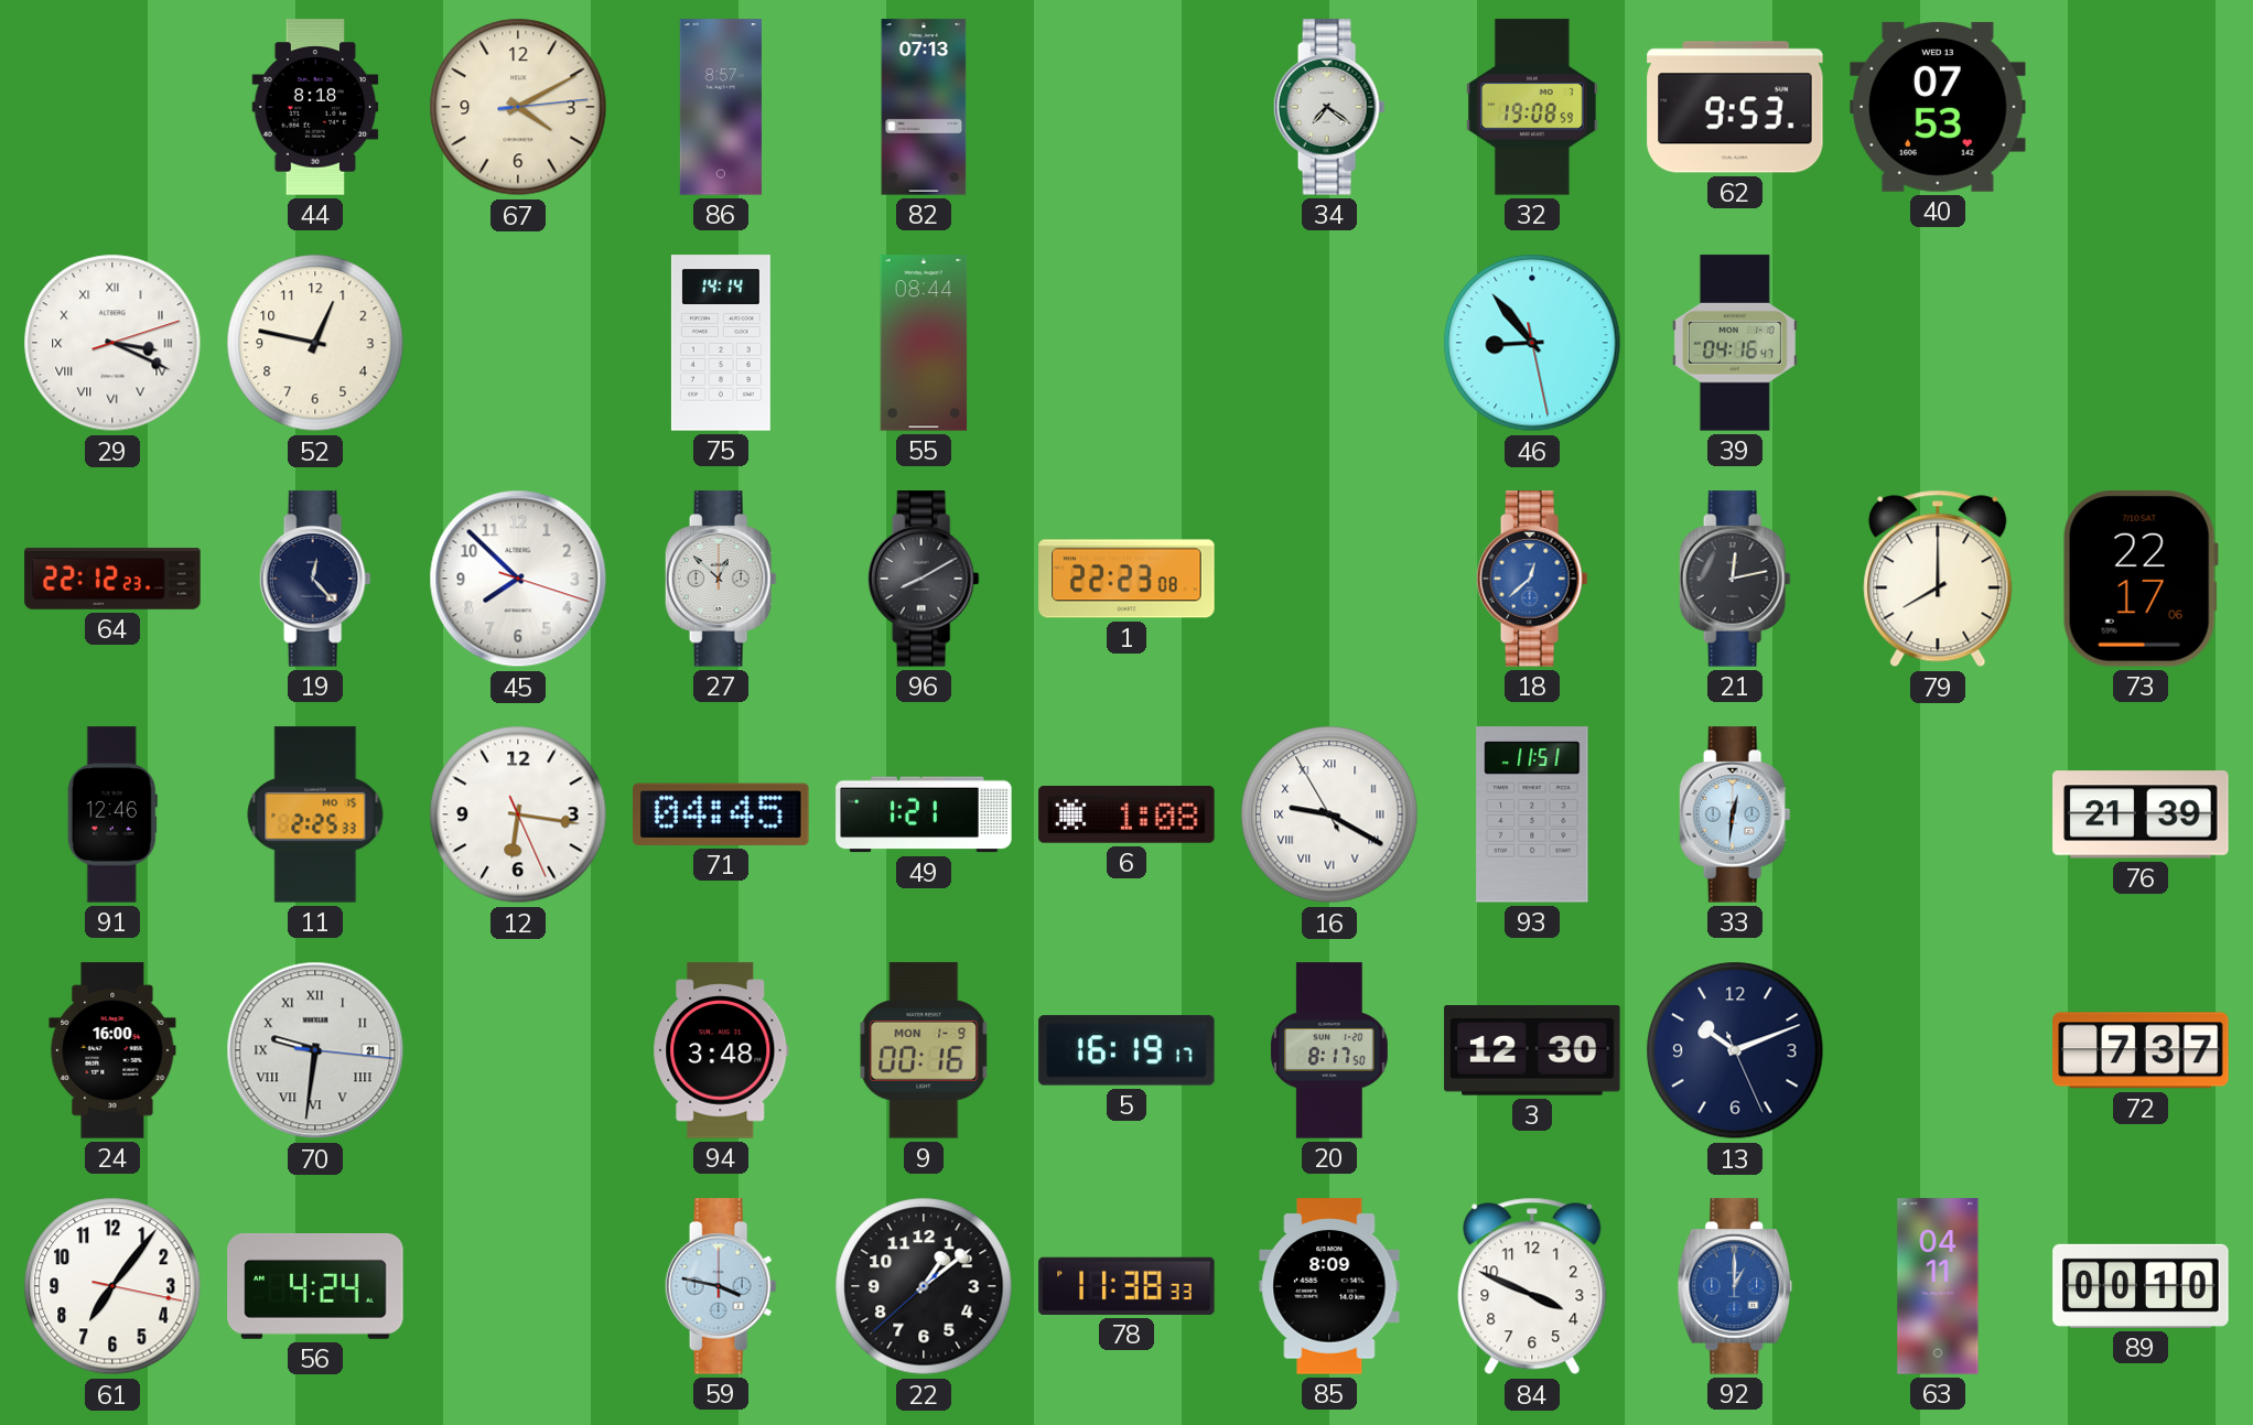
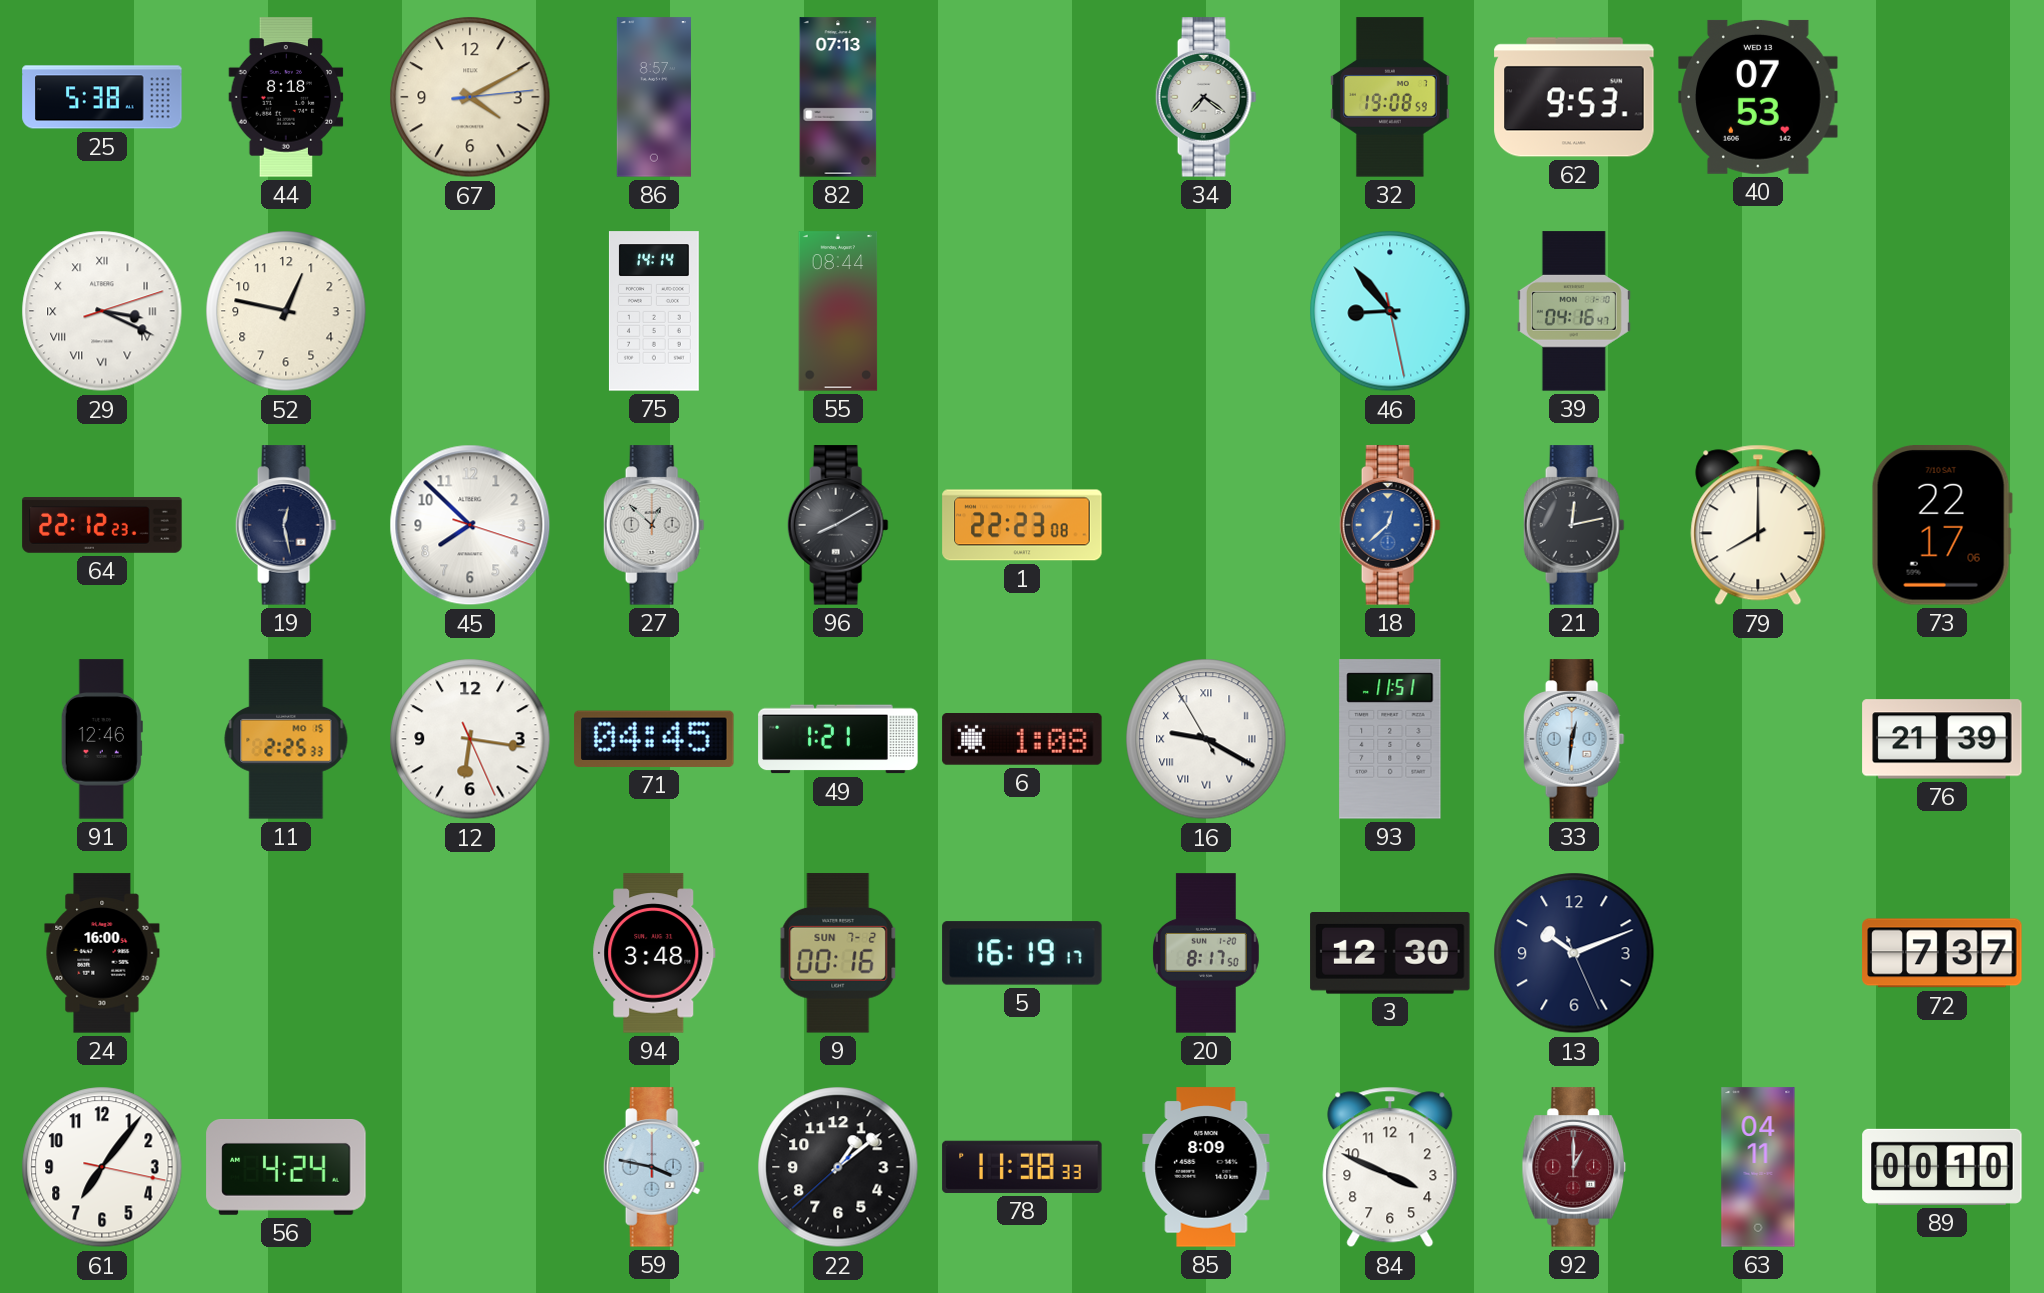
25: none -> 5:38
19: 12:23 -> 12:28
70: 9:31 -> none
9 date: MON 1-9 -> SUN 7-2
92 dial: blue -> burgundy
